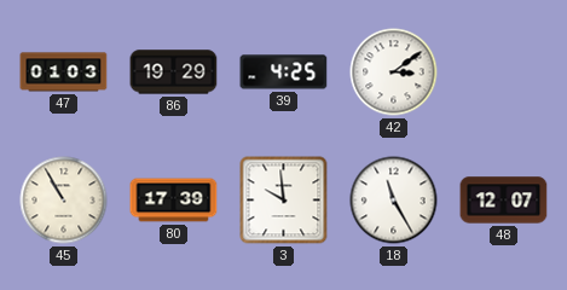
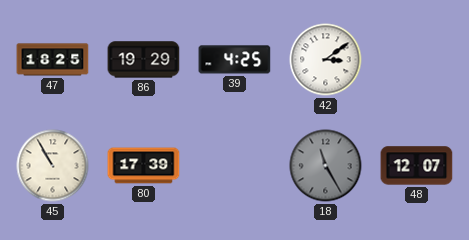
47: 01:03 -> 18:25
3: 9:59 -> none
18 dial: white -> grey
